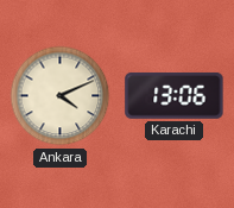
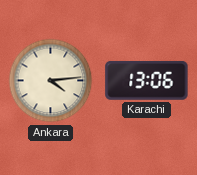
Ankara: 4:11 -> 4:14
